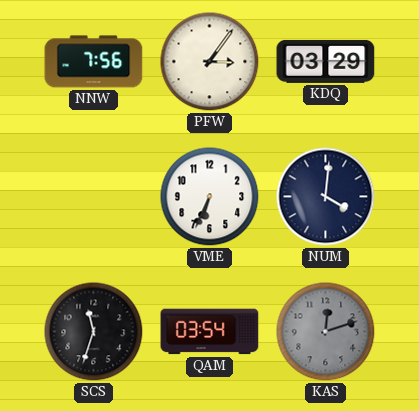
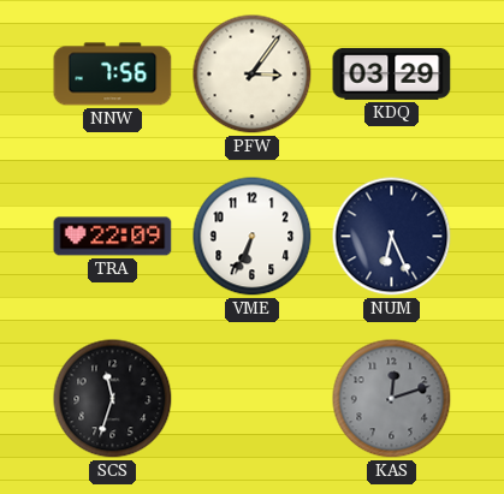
TRA: none -> 22:09
NUM: 4:01 -> 6:26
QAM: 03:54 -> none
